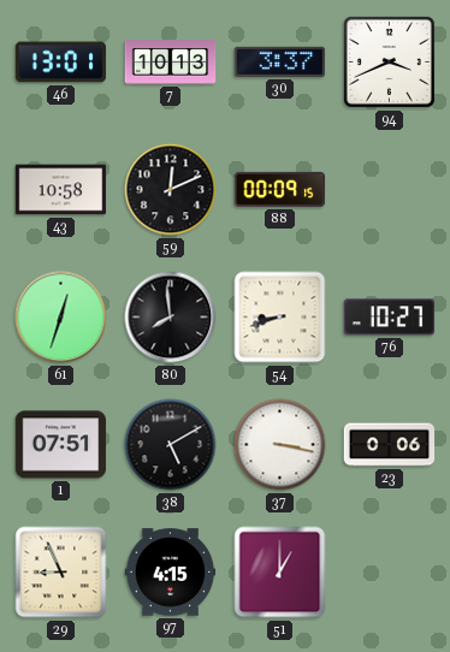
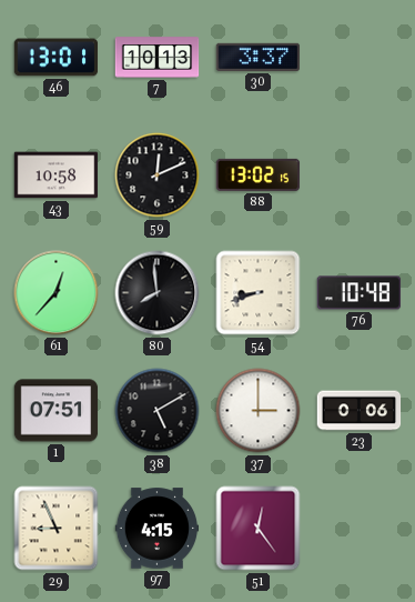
94: 3:41 -> none
88: 00:09 -> 13:02
61: 12:33 -> 12:37
76: 10:27 -> 10:48
37: 3:17 -> 3:00
51: 1:00 -> 12:24
